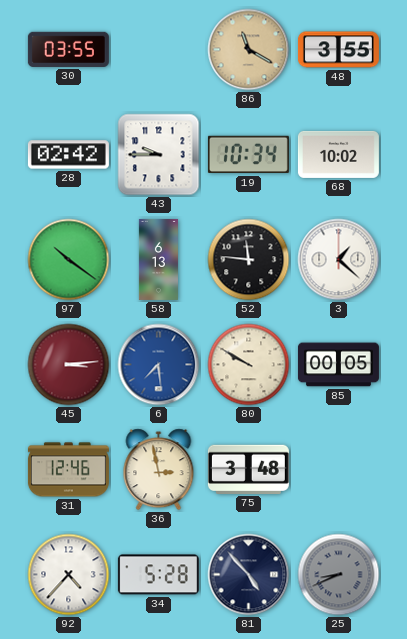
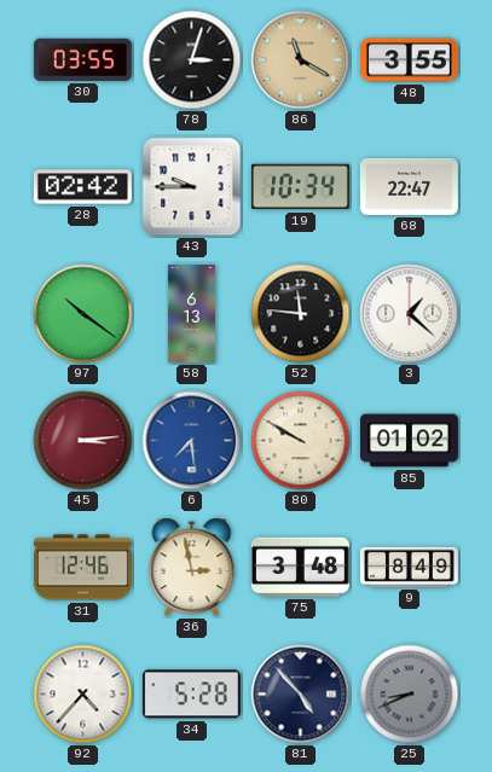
78: none -> 3:03
68: 10:02 -> 22:47
85: 00:05 -> 01:02
9: none -> 8:49
